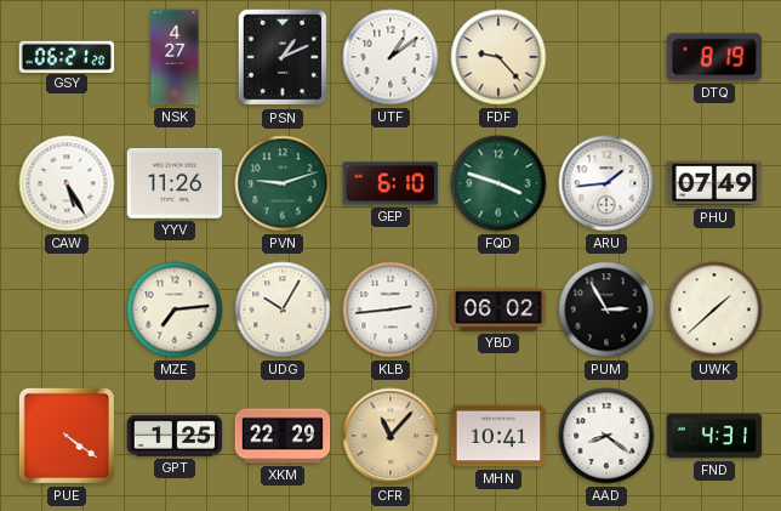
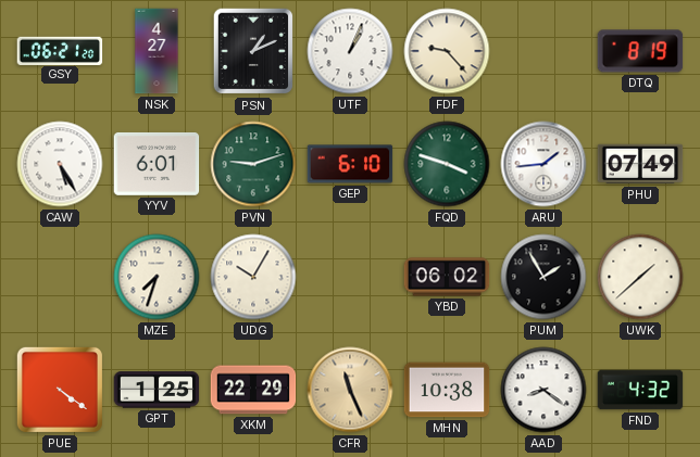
UTF: 1:09 -> 1:04
YYV: 11:26 -> 6:01
MZE: 7:14 -> 7:33
KLB: 2:44 -> none
PUM: 2:55 -> 1:55
CFR: 11:07 -> 11:26
MHN: 10:41 -> 10:38
FND: 4:31 -> 4:32
